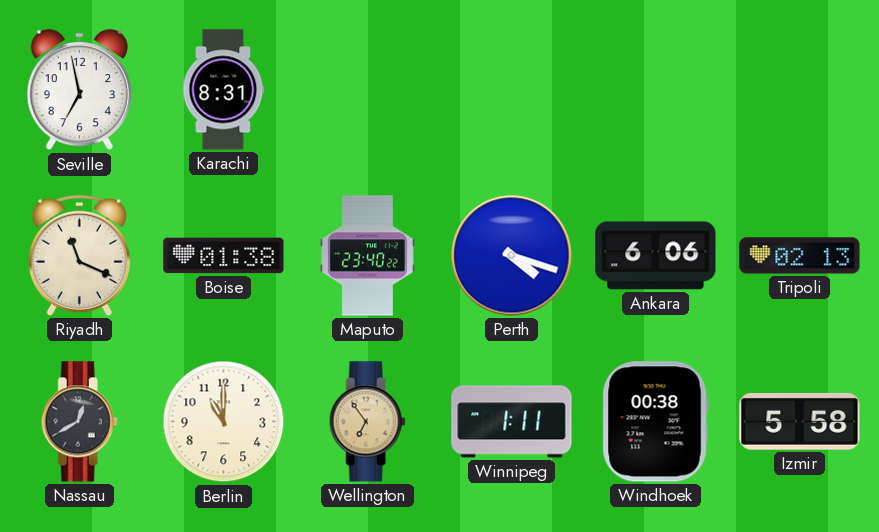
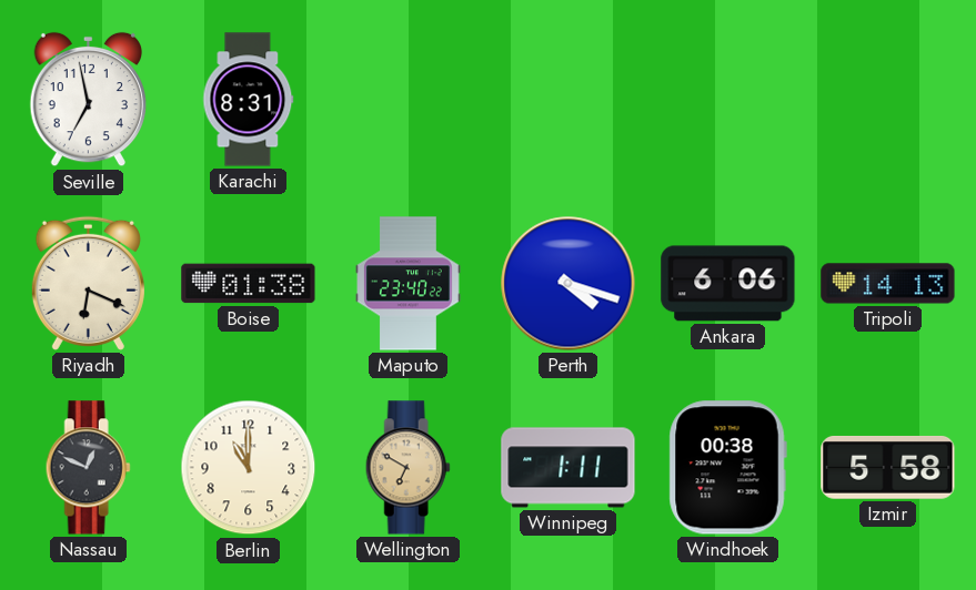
Riyadh: 11:19 -> 6:19
Tripoli: 02:13 -> 14:13
Nassau: 12:40 -> 12:49
Wellington: 6:54 -> 6:50
